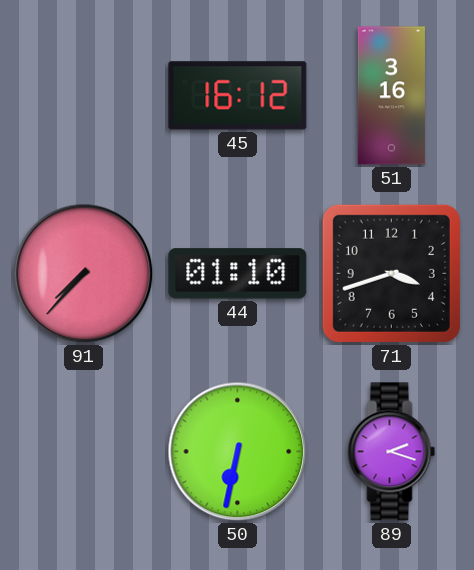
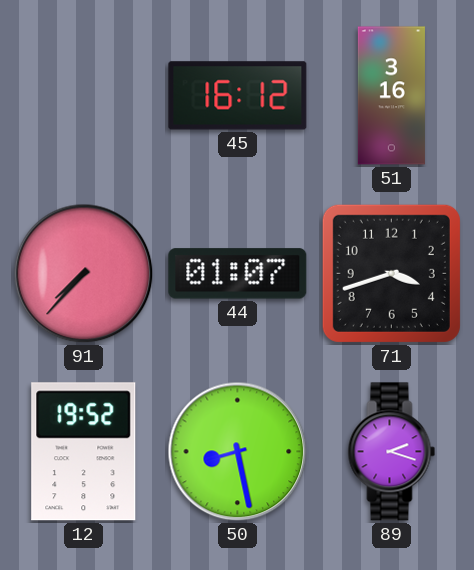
44: 01:10 -> 01:07
12: none -> 19:52
50: 6:32 -> 8:28
